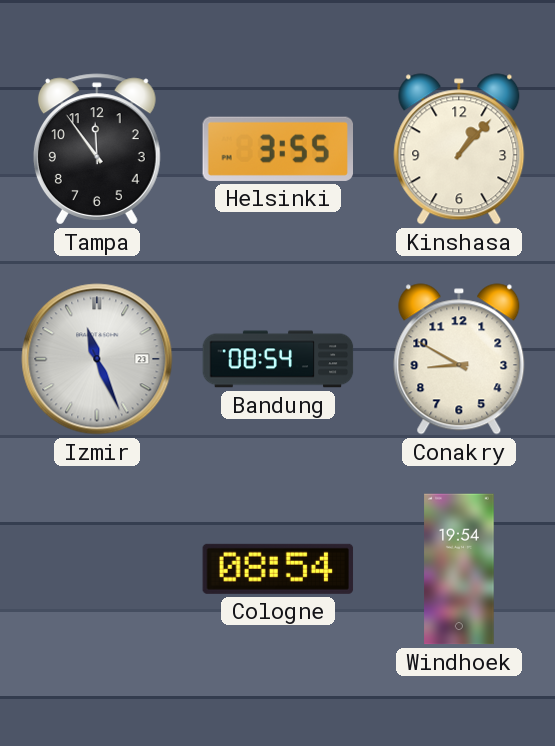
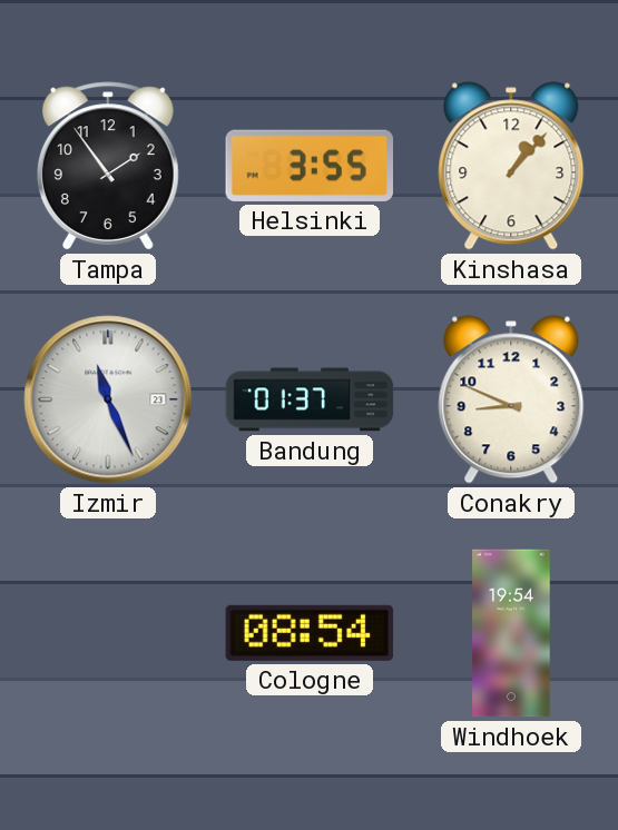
Tampa: 11:54 -> 1:54
Bandung: 08:54 -> 01:37
Conakry: 8:50 -> 8:49
